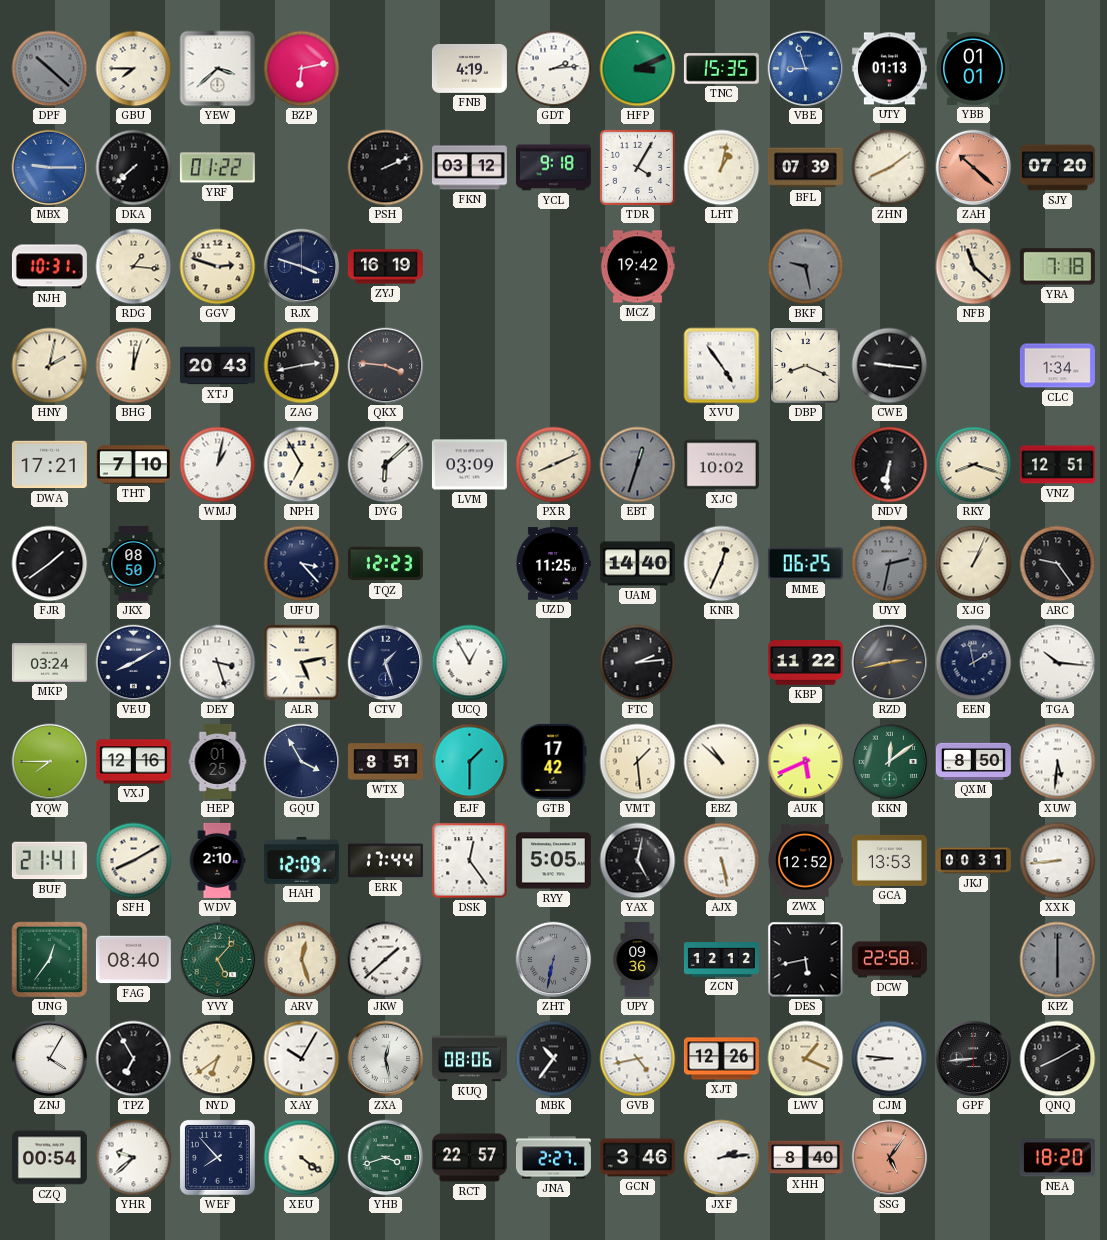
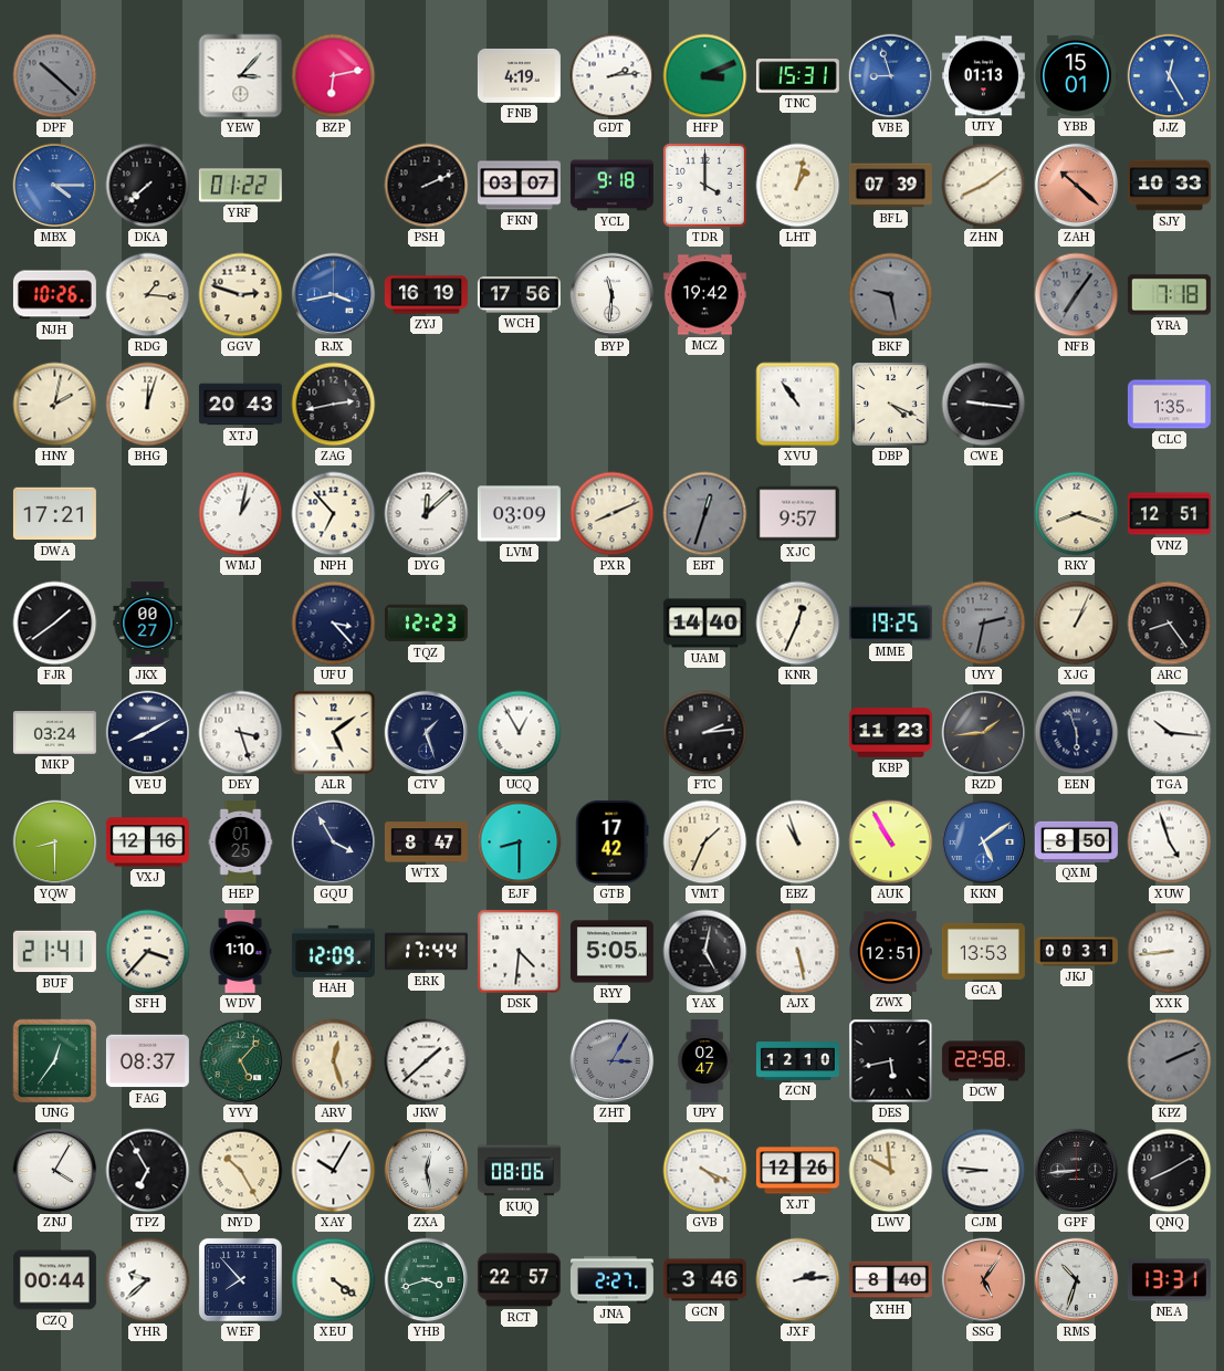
GBU: 7:45 -> none
YEW: 3:38 -> 3:07
TNC: 15:35 -> 15:31
YBB: 01:01 -> 15:01
JJZ: none -> 12:25
MBX: 9:15 -> 4:15
FKN: 03:12 -> 03:07
TDR: 4:05 -> 4:00
SJY: 07:20 -> 10:33
NJH: 10:31 -> 10:26
RJX: 3:48 -> 3:43
RJX dial: navy -> blue
WCH: none -> 17:56
BYP: none -> 11:31
NFB: 11:22 -> 7:06
NFB dial: cream -> grey
QKX: 3:46 -> none
XVU: 4:54 -> 10:54
DBP: 8:19 -> 4:19
CLC: 1:34 -> 1:35
THT: 7:10 -> none
NPH: 6:55 -> 6:53
DYG: 6:08 -> 12:08
XJC: 10:02 -> 9:57
NDV: 6:31 -> none
JKX: 08:50 -> 00:27
UZD: 11:25 -> none
MME: 06:25 -> 19:25
ARC: 9:24 -> 8:24
ALR: 5:13 -> 5:09
KBP: 11:22 -> 11:23
RZD: 2:43 -> 1:44
EEN: 1:58 -> 5:57
YQW: 7:45 -> 8:30
WTX: 8:51 -> 8:47
EJF: 1:30 -> 8:30
VMT: 1:29 -> 1:34
EBZ: 10:52 -> 10:57
AUK: 5:41 -> 10:55
KKN: 12:09 -> 5:09
KKN dial: green -> blue
XUW: 5:31 -> 4:57
SFH: 8:10 -> 3:37
WDV: 2:10 -> 1:10
DSK: 12:24 -> 4:31
ZWX: 12:52 -> 12:51
FAG: 08:40 -> 08:37
ZHT: 6:32 -> 3:05
UPY: 09:36 -> 02:47
ZCN: 12:12 -> 12:10
KPZ: 6:00 -> 2:11
NYD: 6:39 -> 10:25
MBK: 10:36 -> none
GVB: 4:43 -> 4:19
LWV: 1:19 -> 9:59
CZQ: 00:54 -> 00:44
RMS: none -> 10:33
NEA: 18:20 -> 13:31
